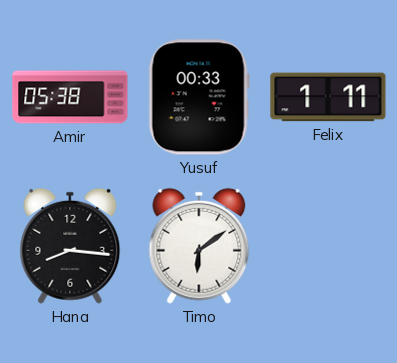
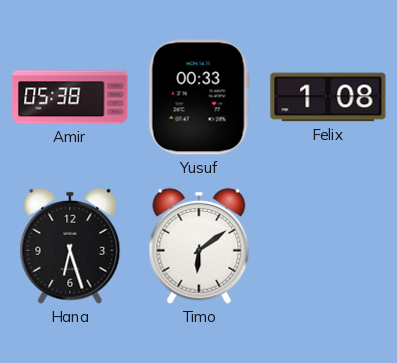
Felix: 1:11 -> 1:08
Hana: 8:16 -> 6:27
